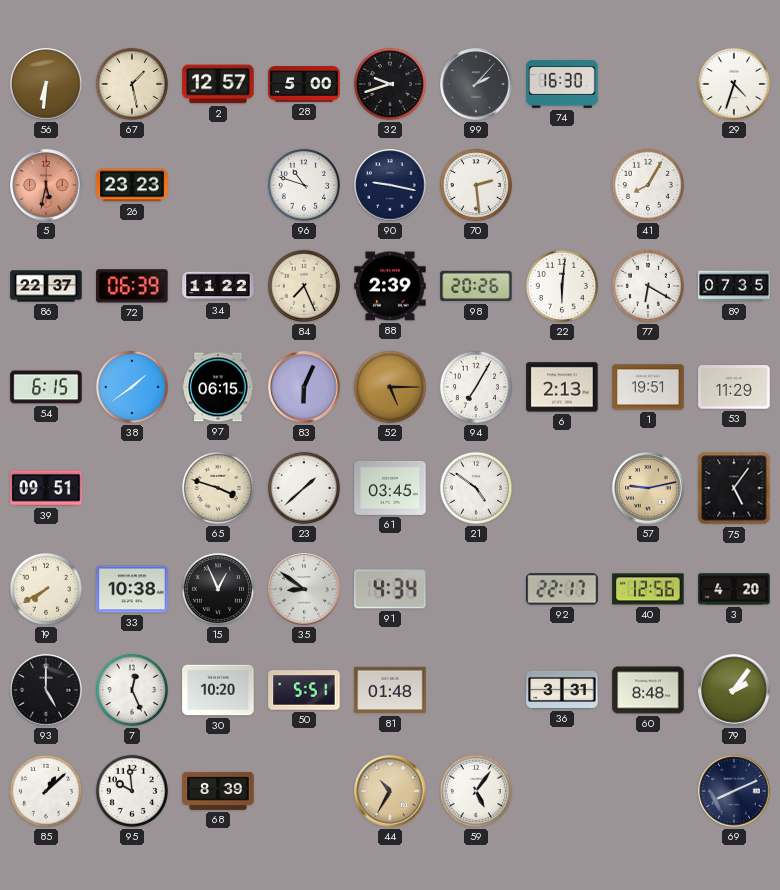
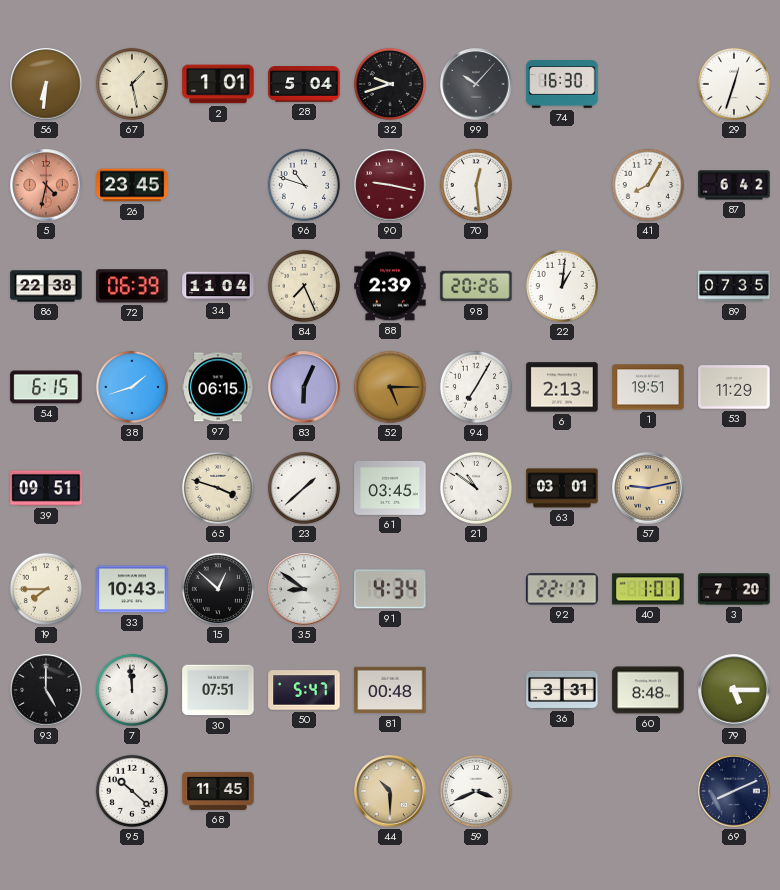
2: 12:57 -> 1:01
28: 5:00 -> 5:04
99: 2:07 -> 10:07
29: 4:33 -> 12:33
5: 5:32 -> 4:32
26: 23:23 -> 23:45
90 dial: navy -> burgundy
70: 2:29 -> 12:29
87: none -> 6:42
86: 22:37 -> 22:38
34: 11:22 -> 11:04
22: 6:01 -> 1:01
77: 6:20 -> none
38: 1:39 -> 1:42
21: 4:51 -> 10:51
63: none -> 03:01
75: 5:06 -> none
19: 7:40 -> 7:45
33: 10:38 -> 10:43
15: 12:56 -> 12:52
40: 12:56 -> 1:01
3: 4:20 -> 7:20
7: 12:26 -> 11:59
30: 10:20 -> 07:51
50: 5:51 -> 5:47
81: 01:48 -> 00:48
79: 2:06 -> 5:15
85: 1:08 -> none
95: 9:59 -> 10:22
68: 8:39 -> 11:45
44: 10:35 -> 10:30
59: 5:06 -> 3:41
